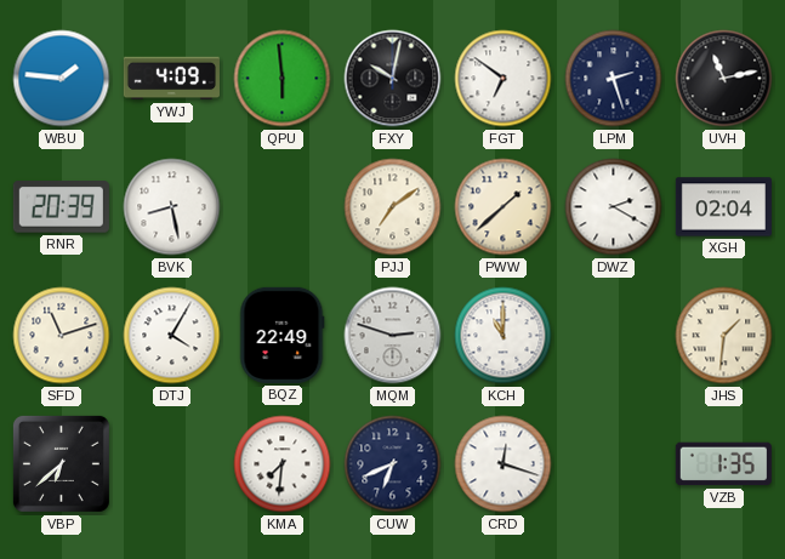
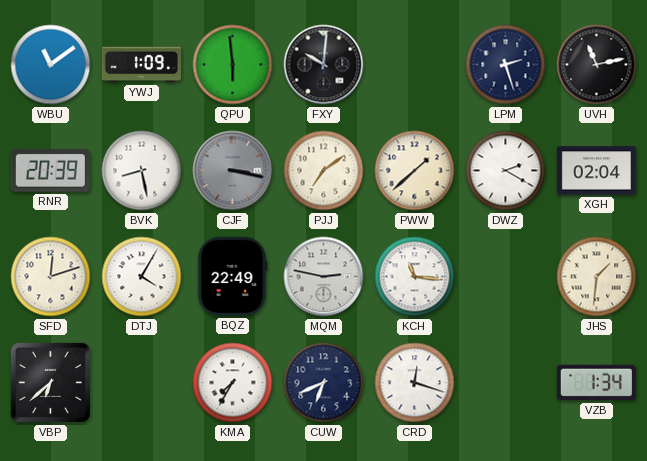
WBU: 1:46 -> 11:09
YWJ: 4:09 -> 1:09
FXY: 10:02 -> 10:01
FGT: 6:51 -> none
CJF: none -> 3:17
SFD: 11:12 -> 12:12
MQM: 2:48 -> 2:47
KCH: 11:00 -> 11:16
KMA: 7:31 -> 7:35
VZB: 1:35 -> 1:34
